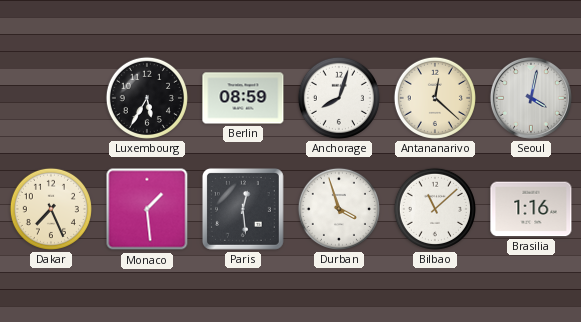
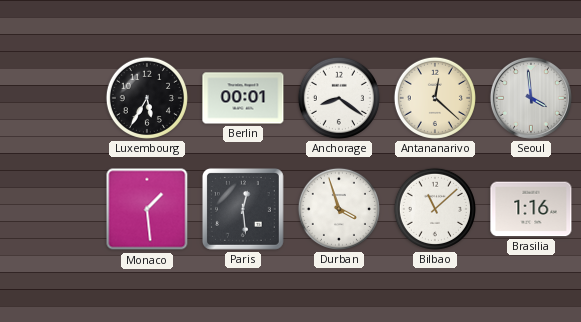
Berlin: 08:59 -> 00:01
Anchorage: 8:03 -> 8:21
Seoul: 4:02 -> 3:59
Dakar: 7:26 -> none
